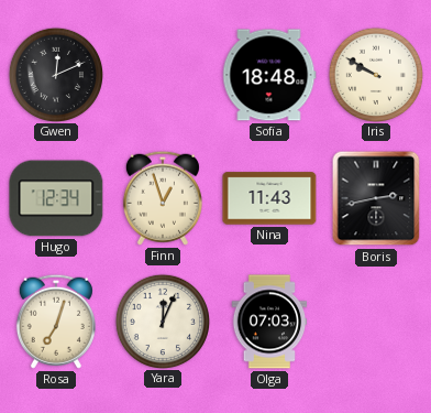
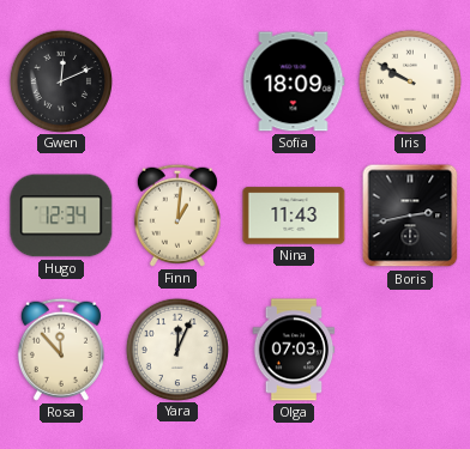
Sofia: 18:48 -> 18:09
Finn: 12:57 -> 1:01
Rosa: 7:03 -> 11:53
